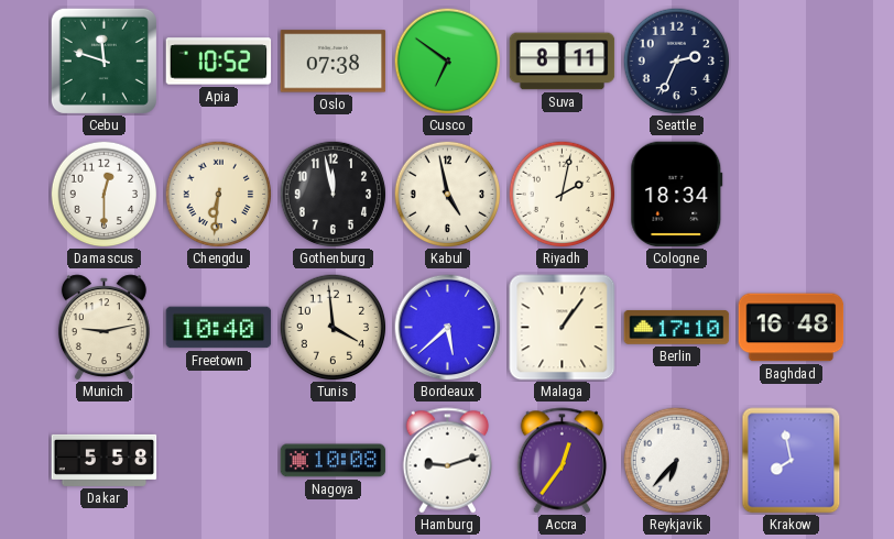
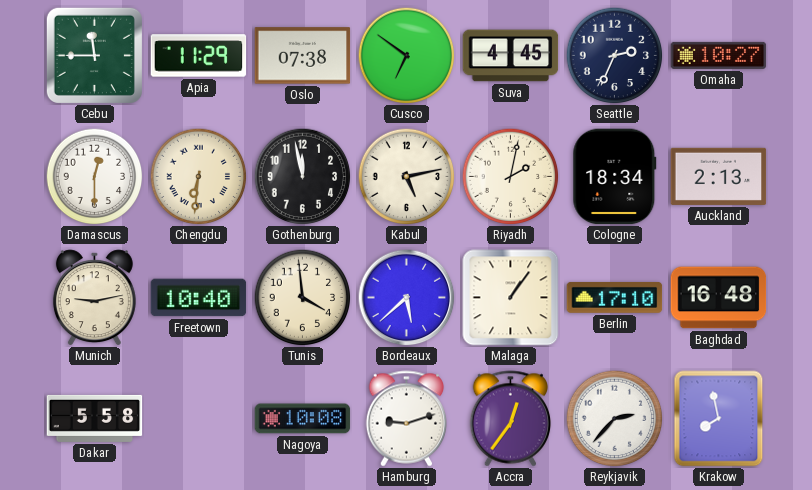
Cebu: 11:48 -> 11:45
Apia: 10:52 -> 11:29
Suva: 8:11 -> 4:45
Omaha: none -> 10:27
Kabul: 4:58 -> 5:13
Auckland: none -> 2:13
Reykjavik: 6:37 -> 2:37
